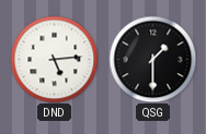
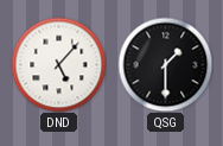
DND: 5:14 -> 5:07
